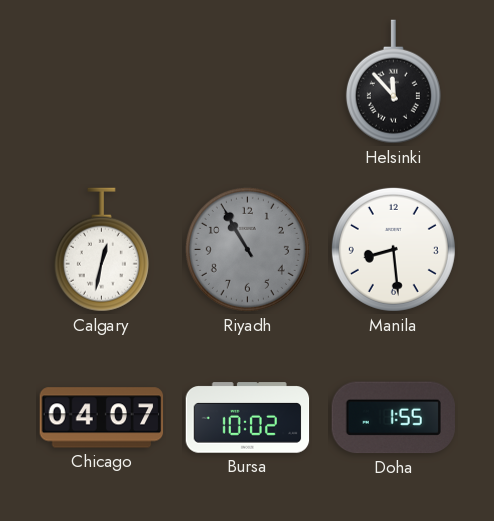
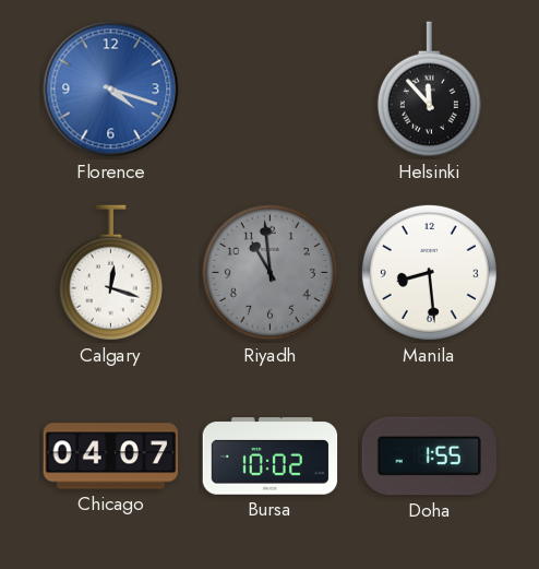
Florence: none -> 4:18
Calgary: 12:32 -> 12:18
Riyadh: 10:55 -> 10:59
